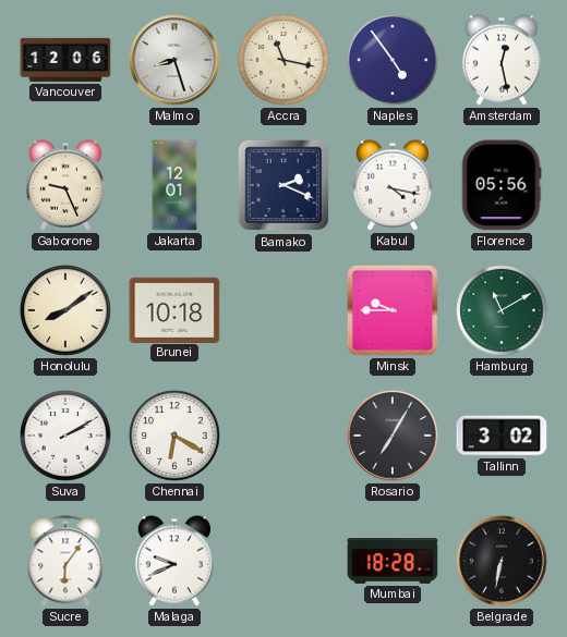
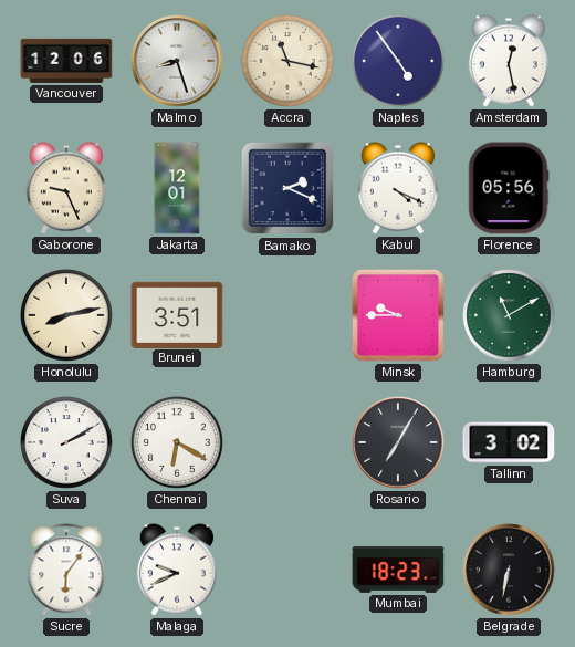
Kabul: 4:17 -> 4:19
Honolulu: 8:09 -> 8:13
Brunei: 10:18 -> 3:51
Mumbai: 18:28 -> 18:23
